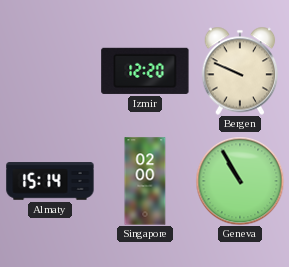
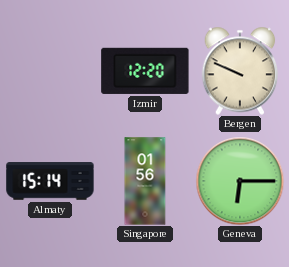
Singapore: 02:00 -> 01:56
Geneva: 10:55 -> 6:15
